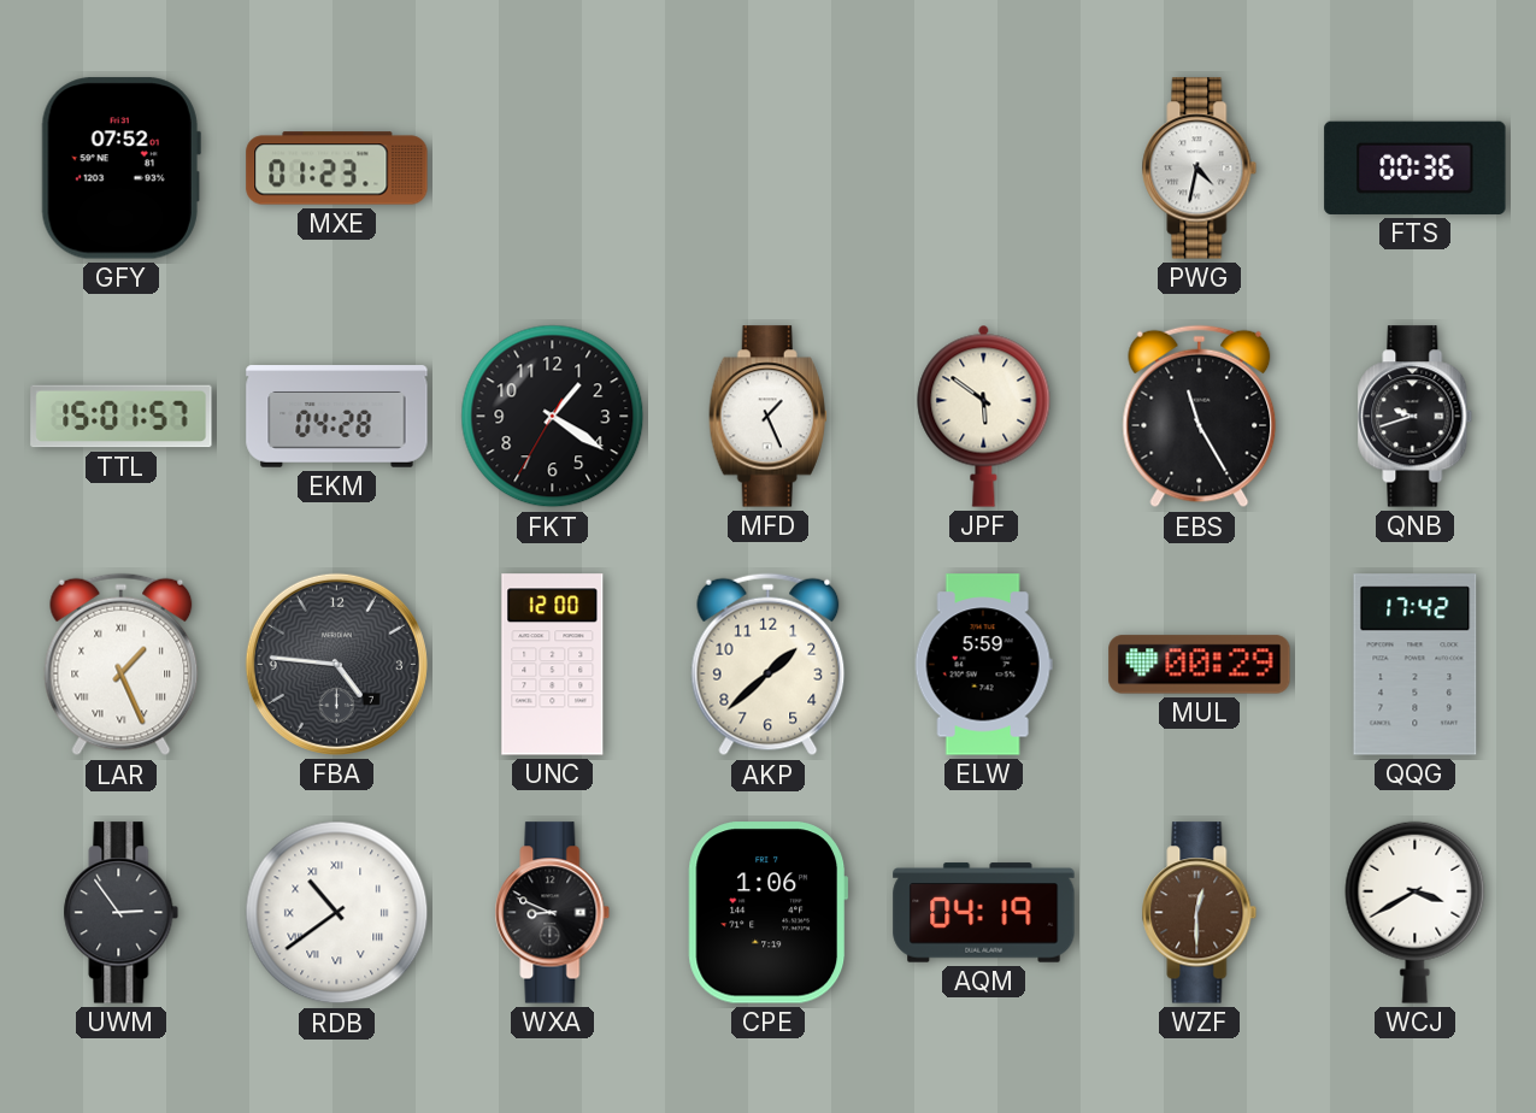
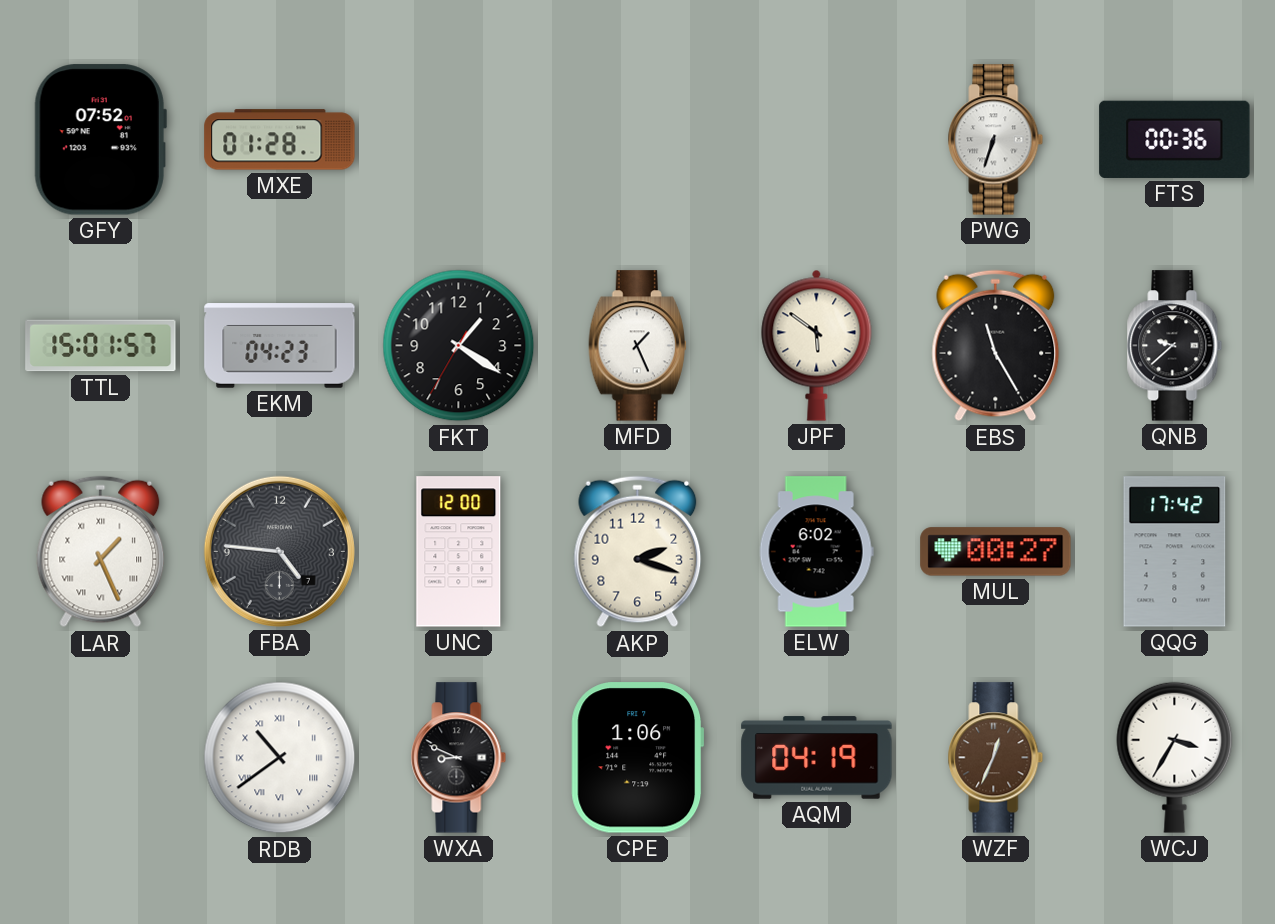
MXE: 01:23 -> 01:28
PWG: 4:32 -> 6:33
EKM: 04:28 -> 04:23
QNB: 9:42 -> 9:38
AKP: 1:38 -> 2:18
ELW: 5:59 -> 6:02
MUL: 00:29 -> 00:27
UWM: 2:54 -> none
WZF: 12:30 -> 12:34
WCJ: 3:40 -> 3:35
